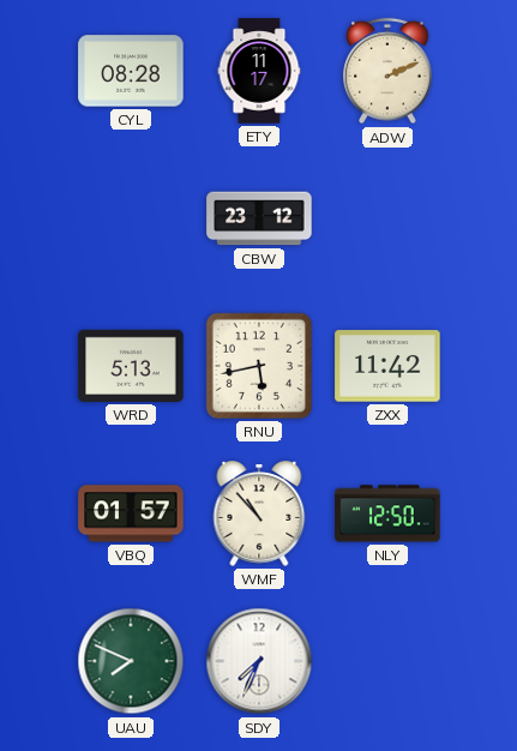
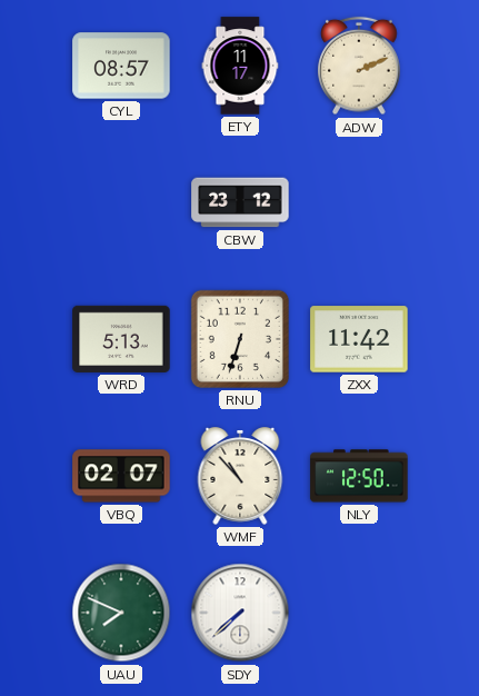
CYL: 08:28 -> 08:57
RNU: 5:43 -> 6:33
VBQ: 01:57 -> 02:07
SDY: 7:34 -> 7:38
